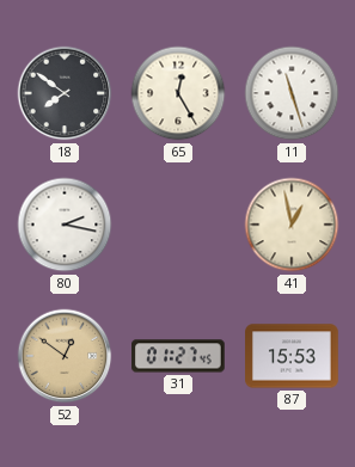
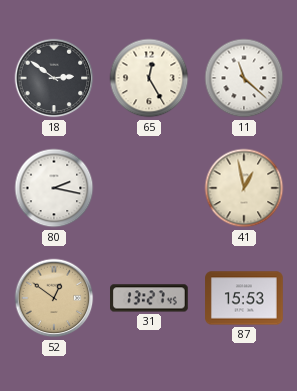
18: 7:51 -> 2:51
11: 11:27 -> 11:22
31: 01:27 -> 13:27
